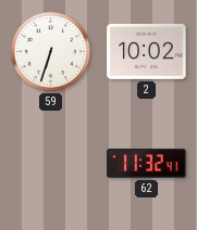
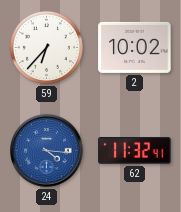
59: 6:33 -> 6:37
24: none -> 4:16
